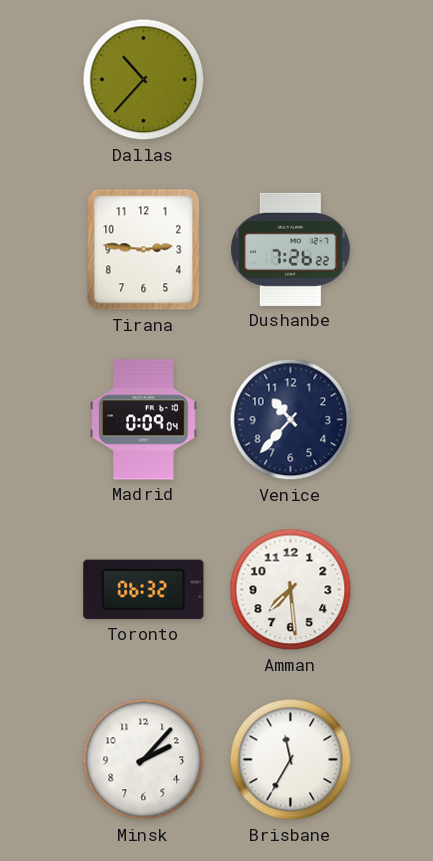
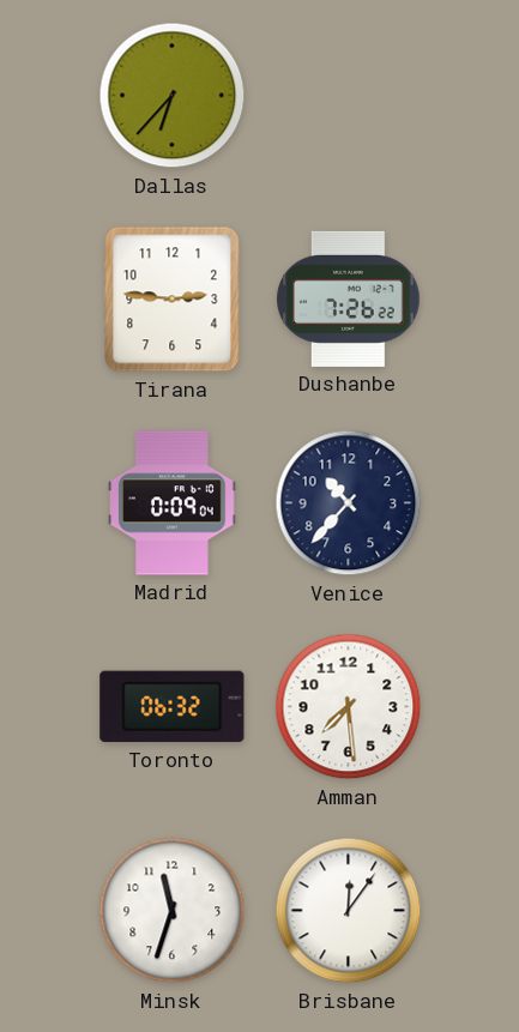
Dallas: 10:37 -> 6:37
Minsk: 2:07 -> 11:33
Brisbane: 11:35 -> 12:06
